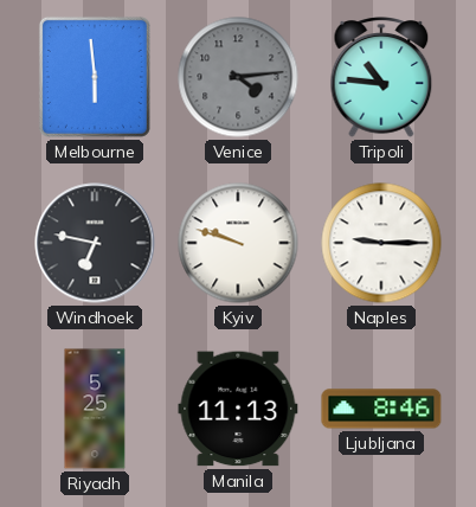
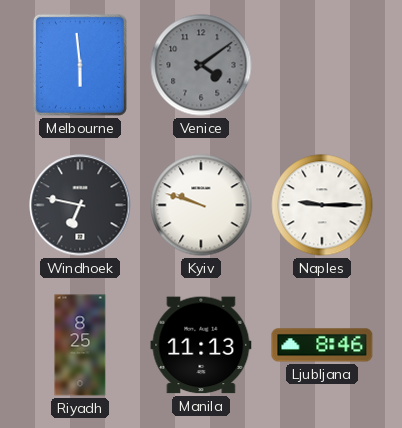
Venice: 4:14 -> 4:09
Tripoli: 10:46 -> none
Riyadh: 5:25 -> 8:25
